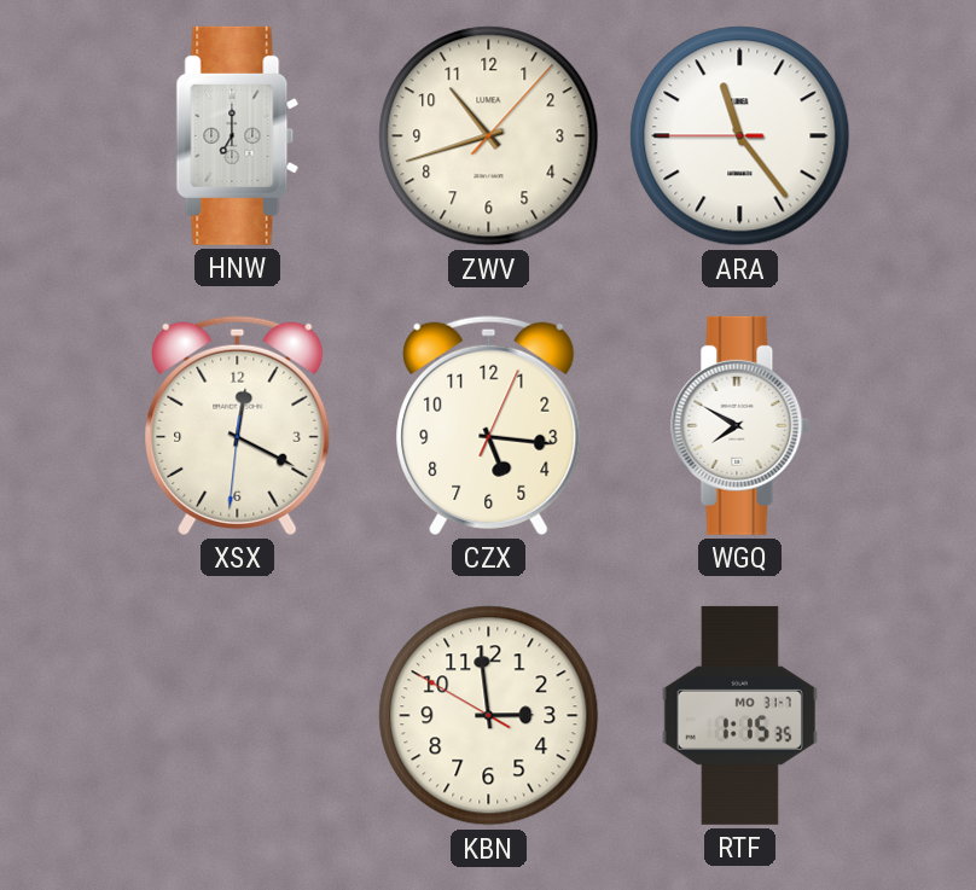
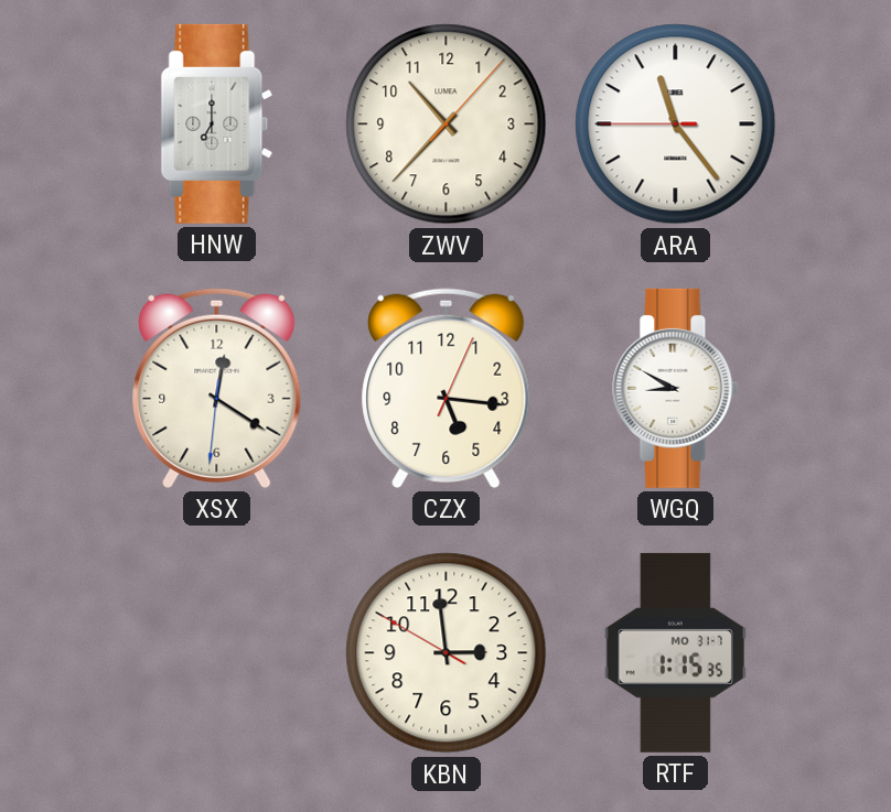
ZWV: 10:42 -> 10:37
XSX: 12:19 -> 12:20
WGQ: 7:50 -> 8:50
